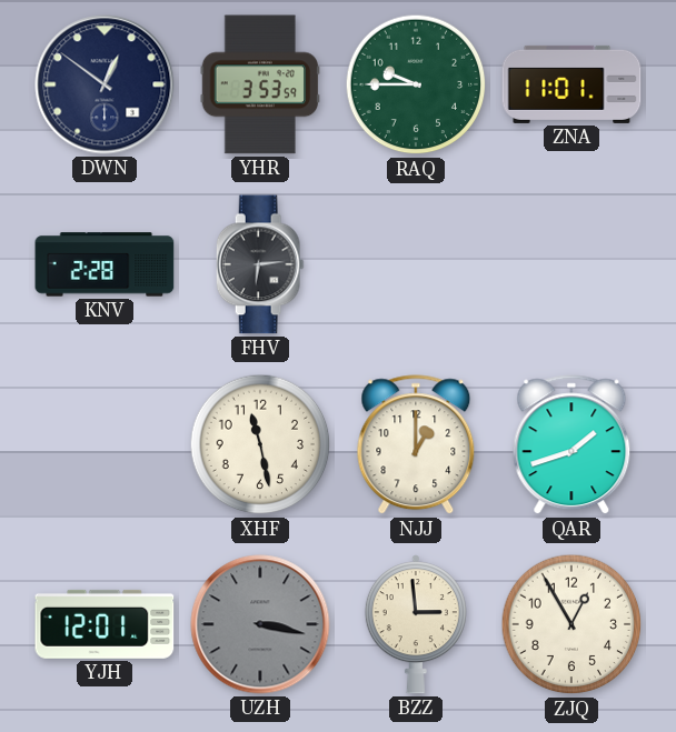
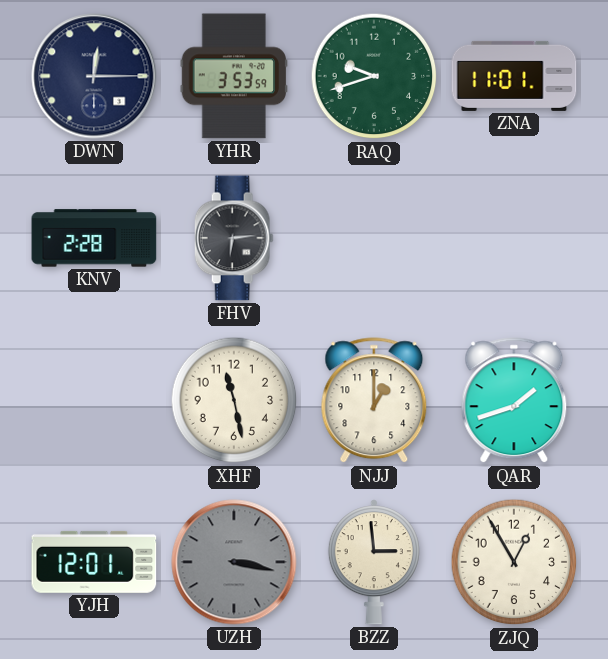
DWN: 12:51 -> 12:15
RAQ: 9:45 -> 9:42
